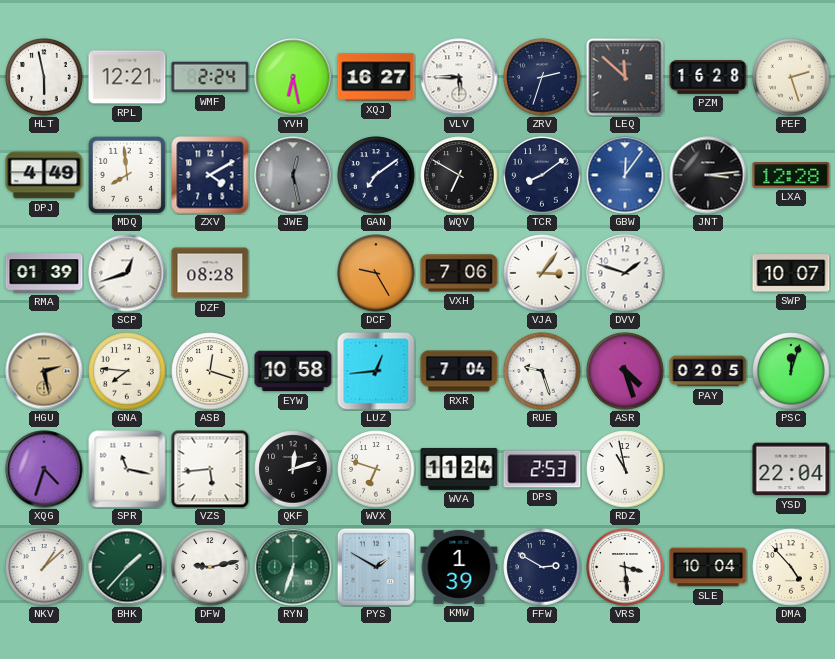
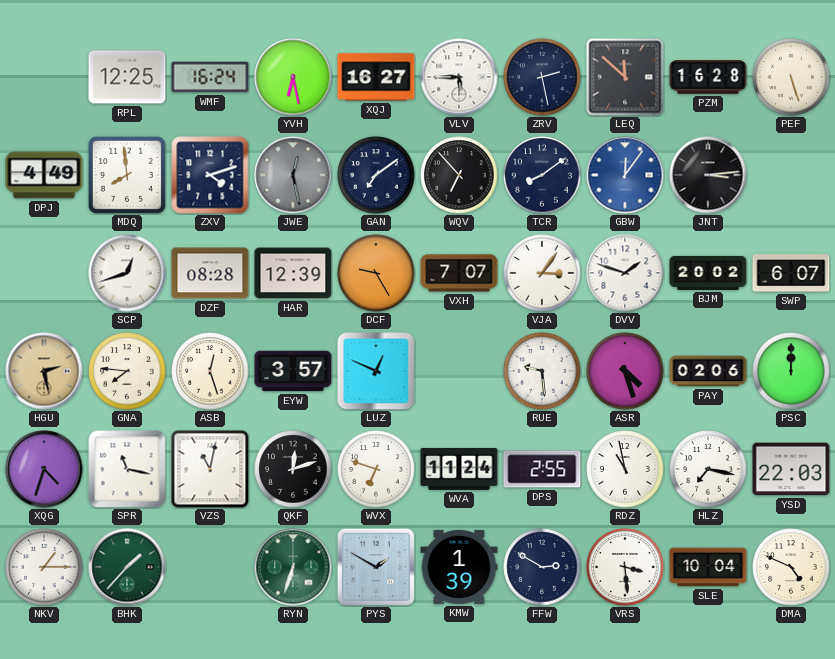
HLT: 5:58 -> none
RPL: 12:21 -> 12:25
WMF: 2:24 -> 16:24
ZRV: 2:33 -> 2:28
PEF: 2:27 -> 5:27
ZXV: 4:10 -> 4:12
WQV: 6:50 -> 6:53
LXA: 12:28 -> none
RMA: 01:39 -> none
HAR: none -> 12:39
VXH: 7:06 -> 7:07
BJM: none -> 20:02
SWP: 10:07 -> 6:07
ASB: 12:18 -> 12:27
EYW: 10:58 -> 3:57
LUZ: 12:44 -> 12:49
RXR: 7:04 -> none
RUE: 9:27 -> 9:29
PAY: 02:05 -> 02:06
PSC: 12:03 -> 12:00
VZS: 5:44 -> 11:02
DPS: 2:53 -> 2:55
HLZ: none -> 7:17
YSD: 22:04 -> 22:03
NKV: 1:08 -> 1:15
DFW: 9:13 -> none
DMA: 4:53 -> 4:49
